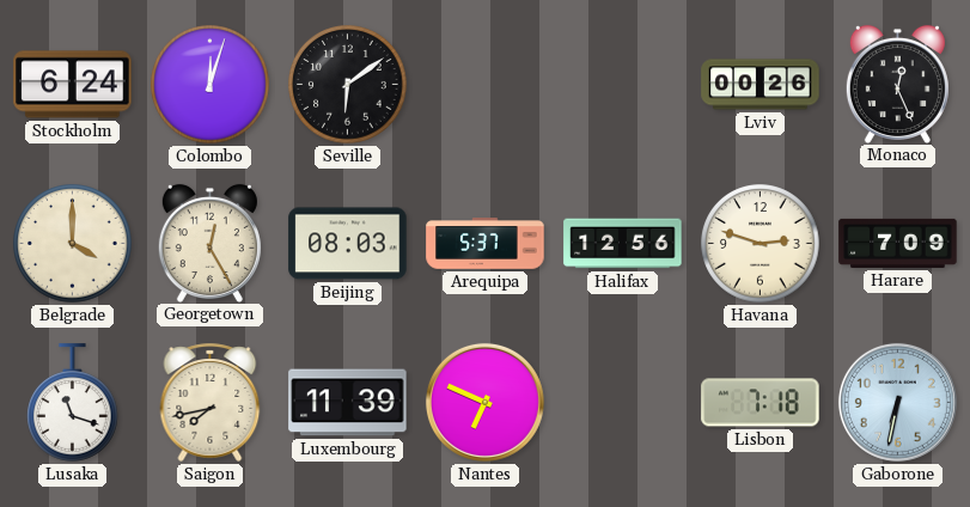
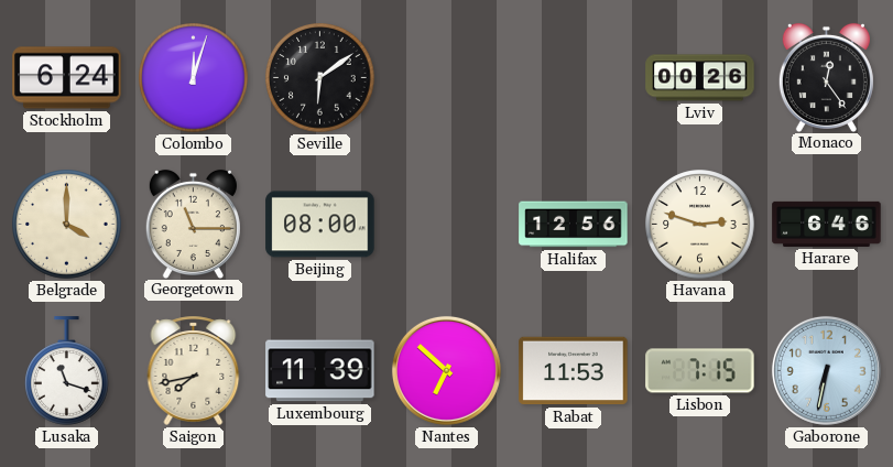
Monaco: 12:26 -> 12:24
Georgetown: 12:25 -> 11:15
Beijing: 08:03 -> 08:00
Arequipa: 5:37 -> none
Harare: 7:09 -> 6:46
Nantes: 6:49 -> 6:52
Rabat: none -> 11:53
Lisbon: 7:18 -> 7:15
